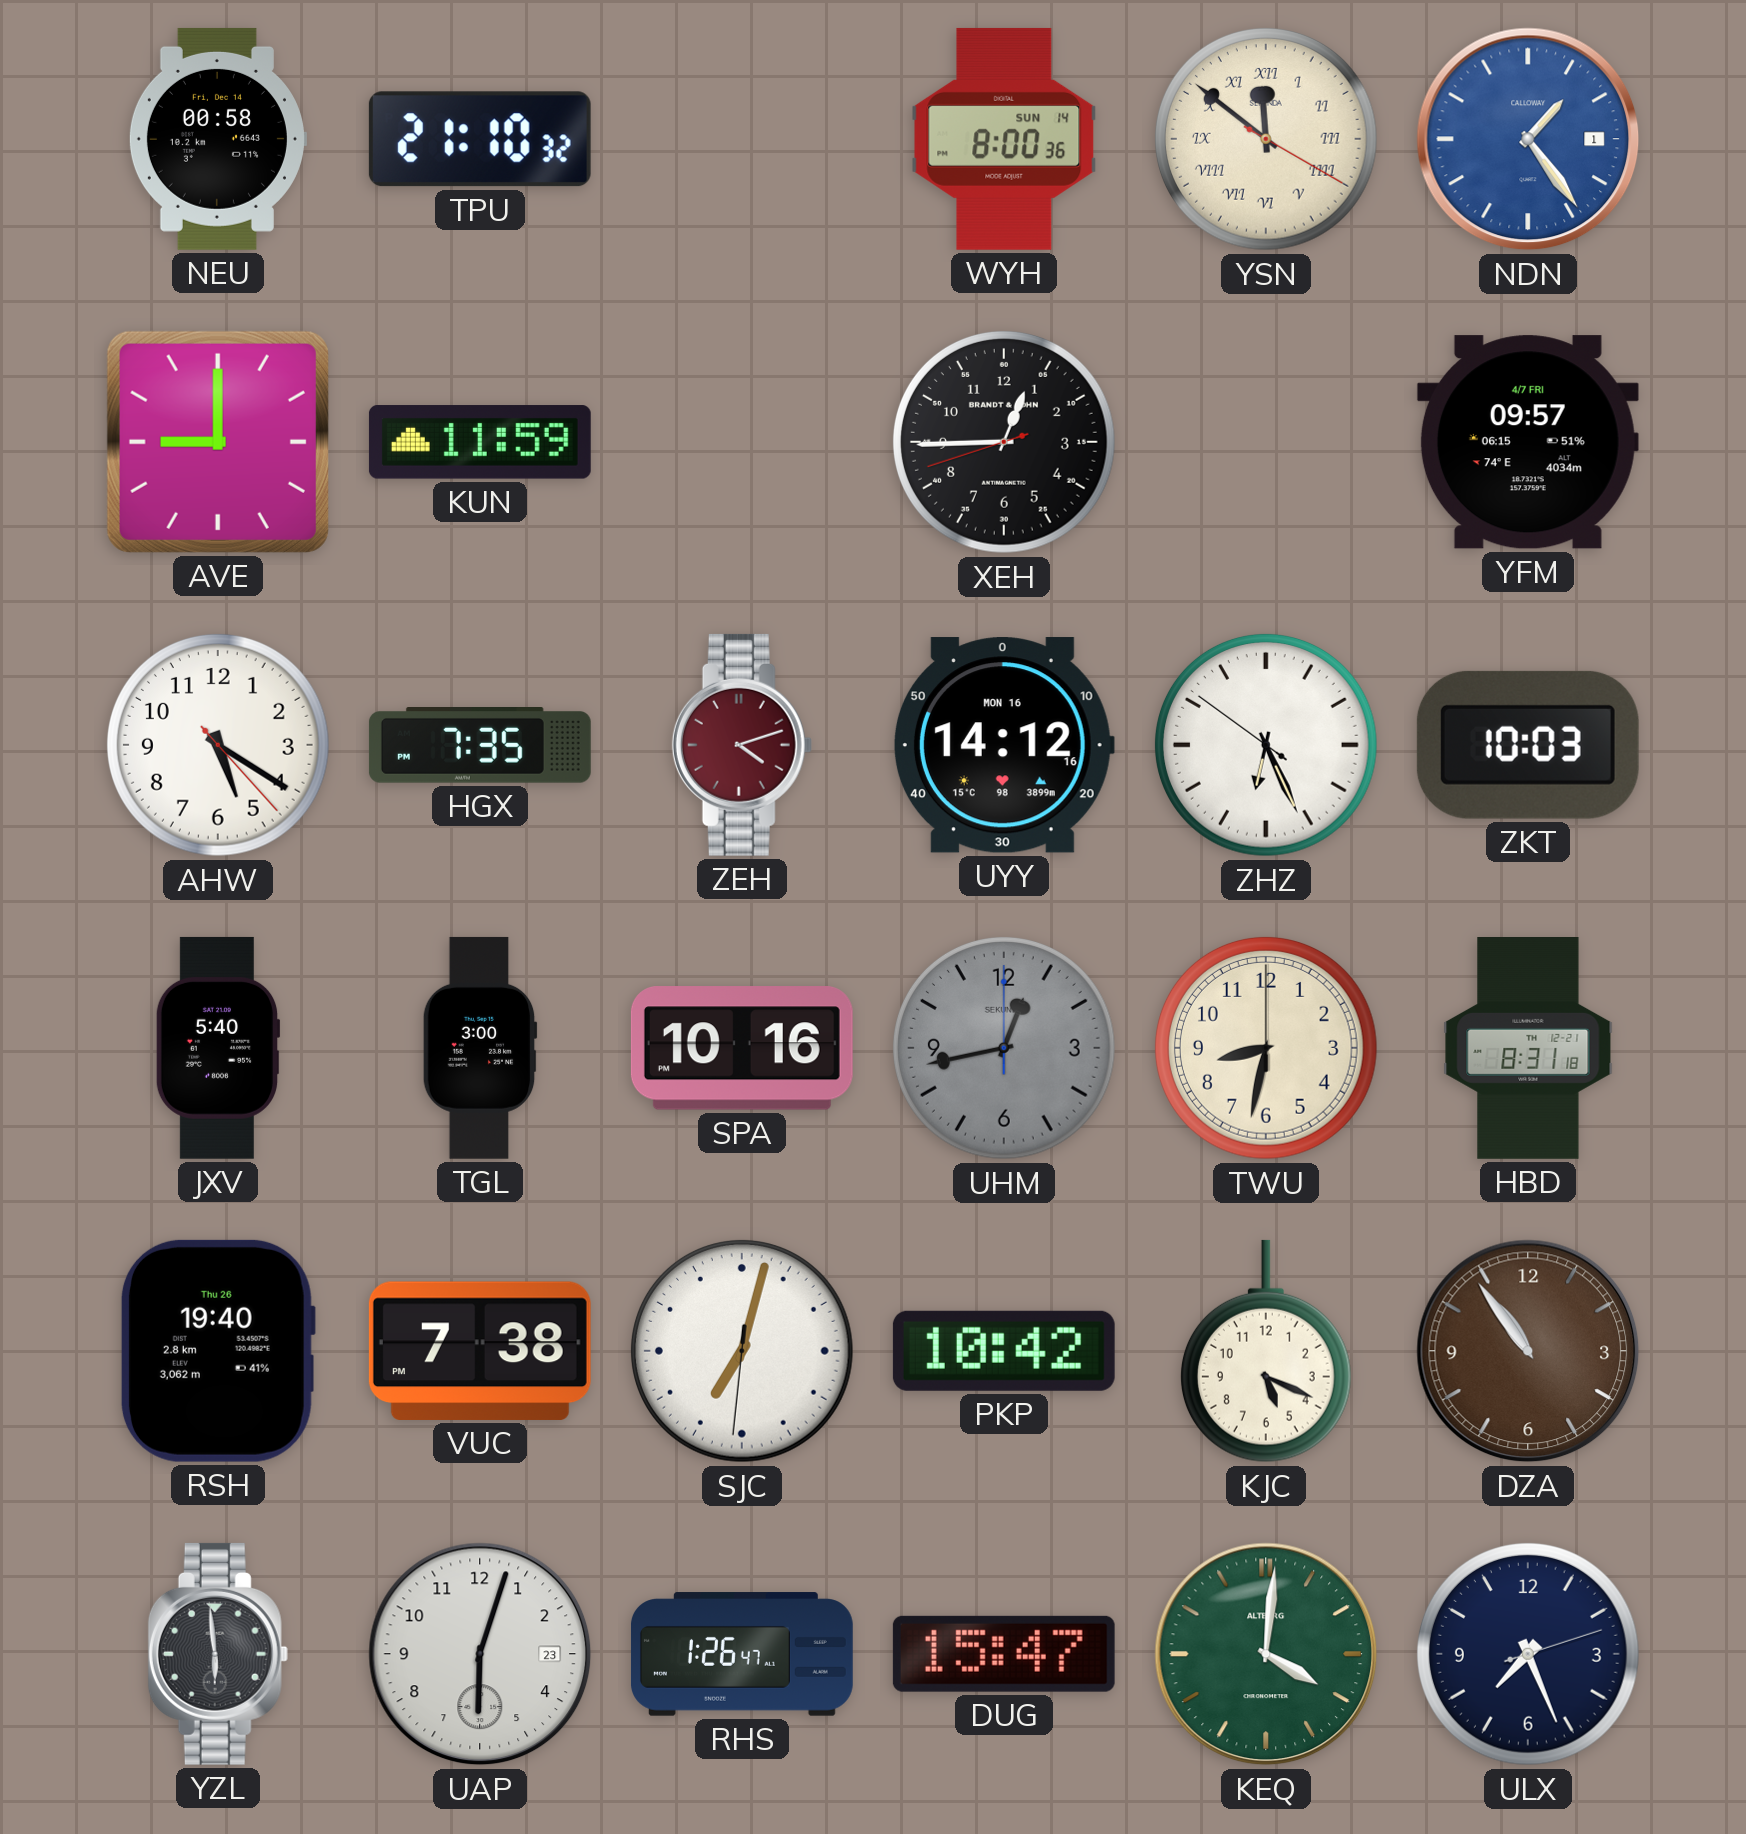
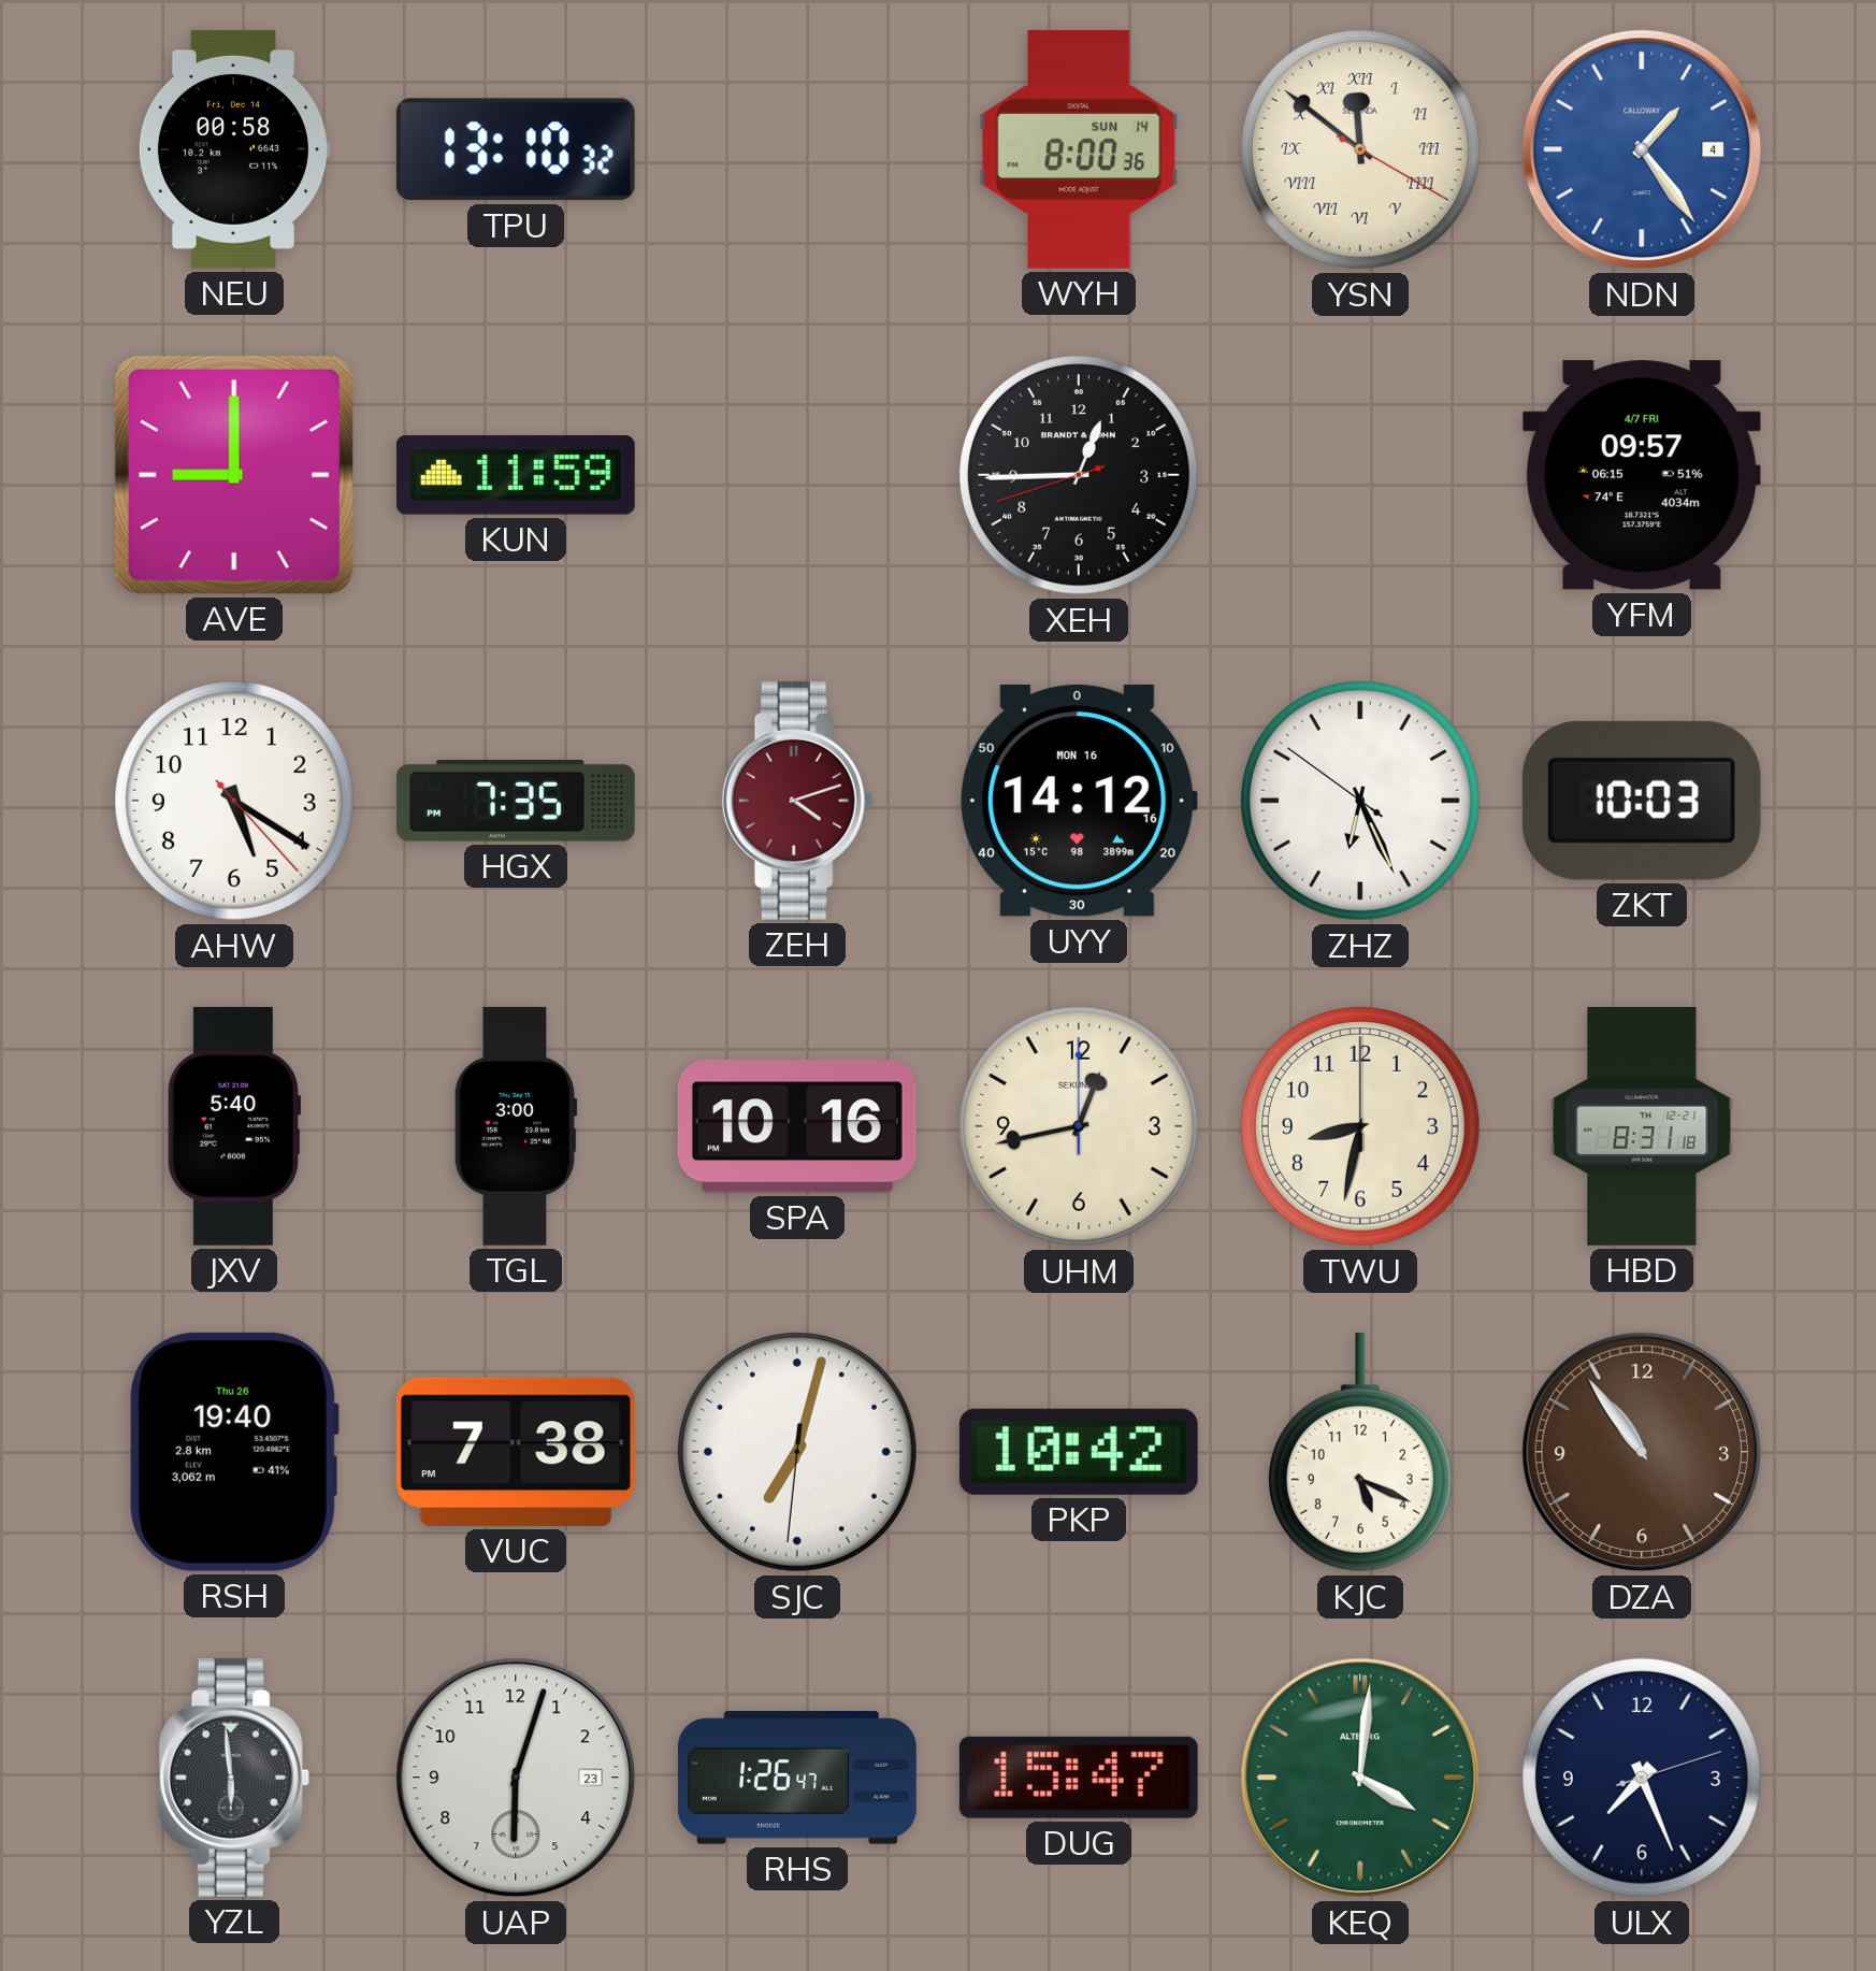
TPU: 21:10 -> 13:10
NDN date: 1 -> 4
UHM dial: grey -> cream
